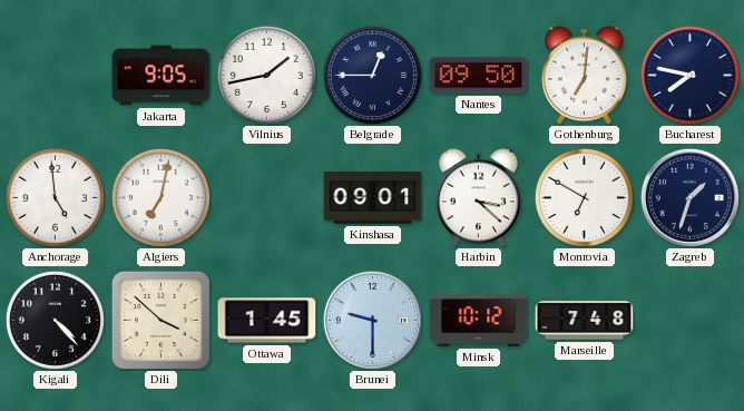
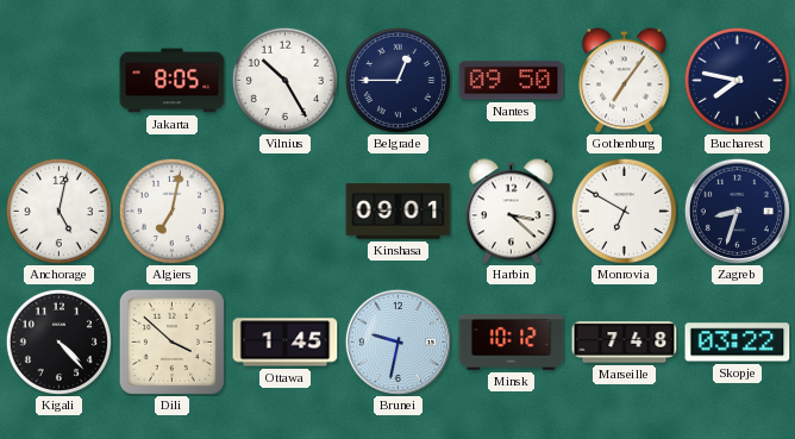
Jakarta: 9:05 -> 8:05
Vilnius: 1:43 -> 10:25
Gothenburg: 7:01 -> 7:06
Anchorage: 4:59 -> 5:02
Zagreb: 1:33 -> 8:33
Brunei: 9:30 -> 9:32
Skopje: none -> 03:22
